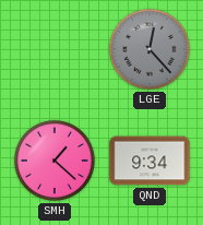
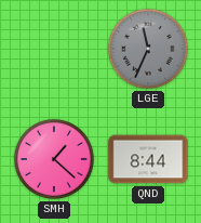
LGE: 12:23 -> 11:34
QND: 9:34 -> 8:44
